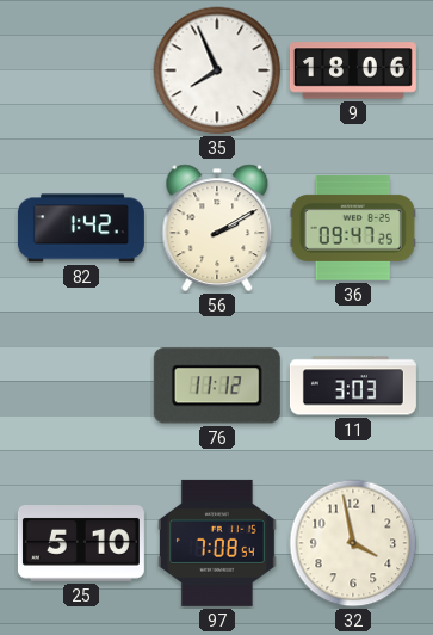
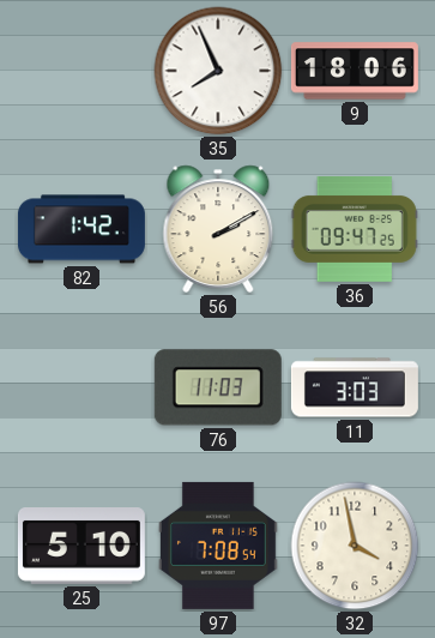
76: 11:12 -> 11:03
